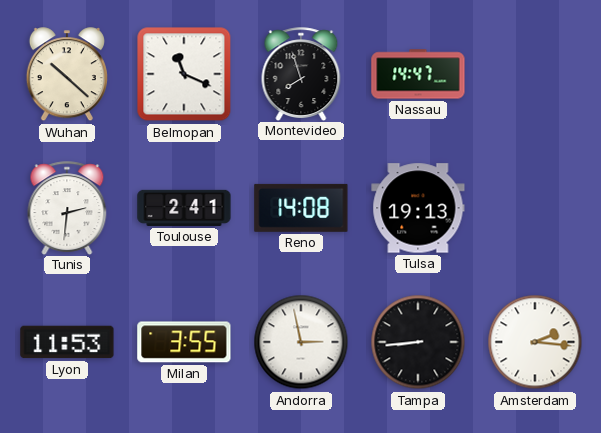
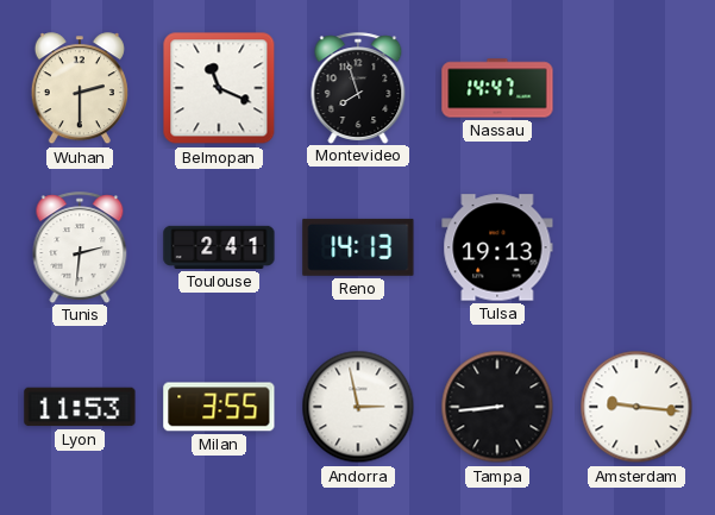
Wuhan: 10:22 -> 2:30
Reno: 14:08 -> 14:13
Amsterdam: 2:16 -> 9:16
